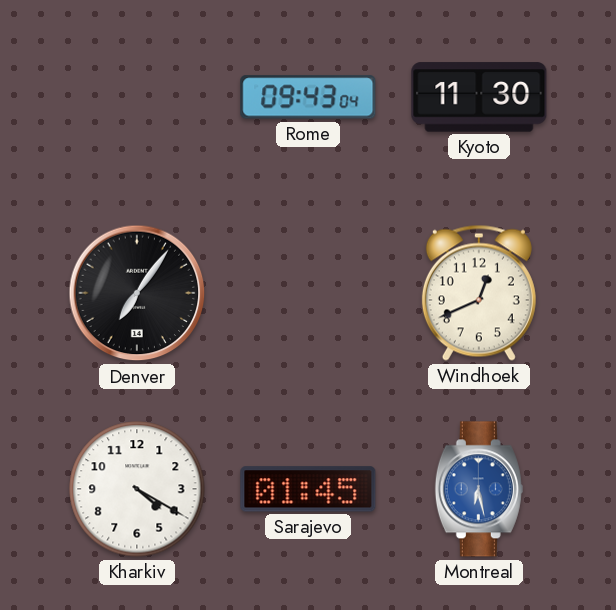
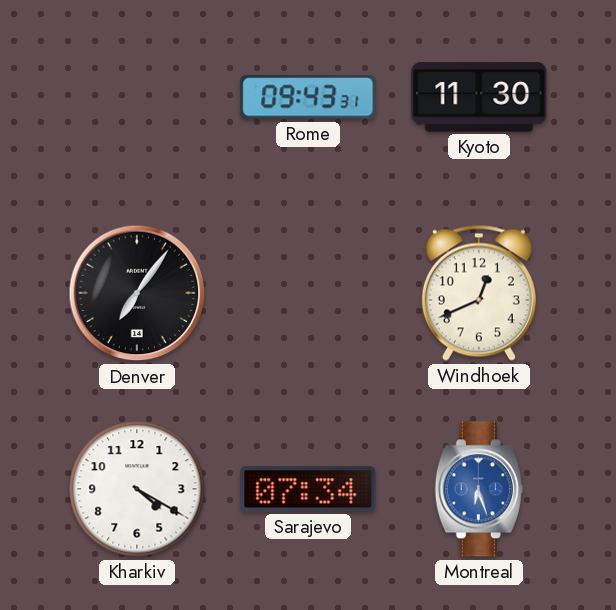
Rome: 09:43:04 -> 09:43:31
Sarajevo: 01:45 -> 07:34
Montreal: 6:28 -> 6:27
